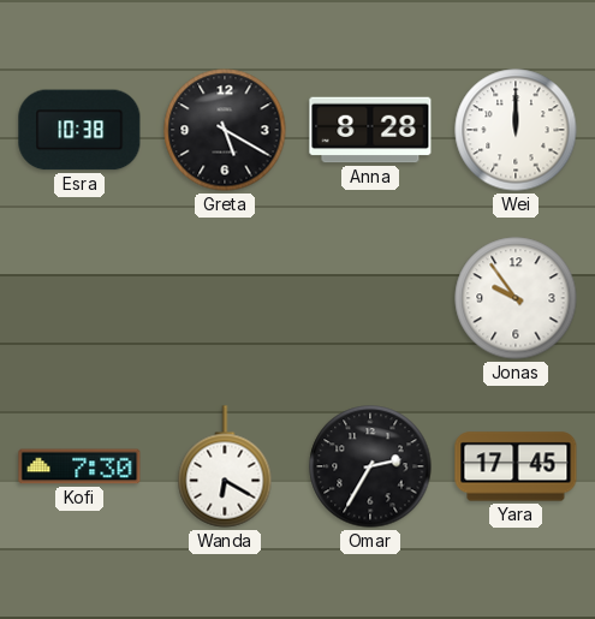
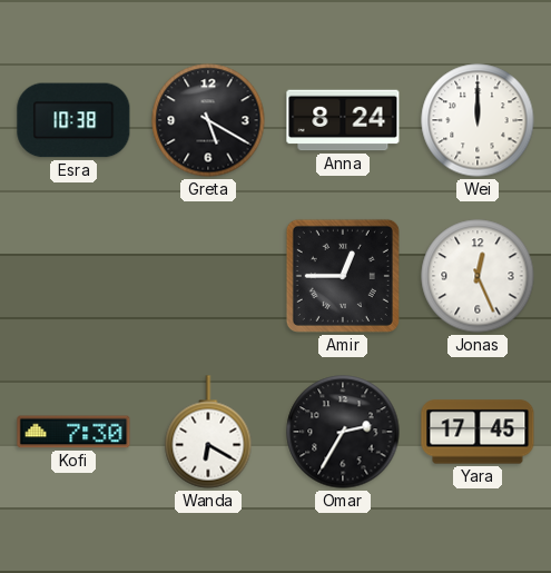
Anna: 8:28 -> 8:24
Amir: none -> 12:45
Jonas: 9:54 -> 12:26
